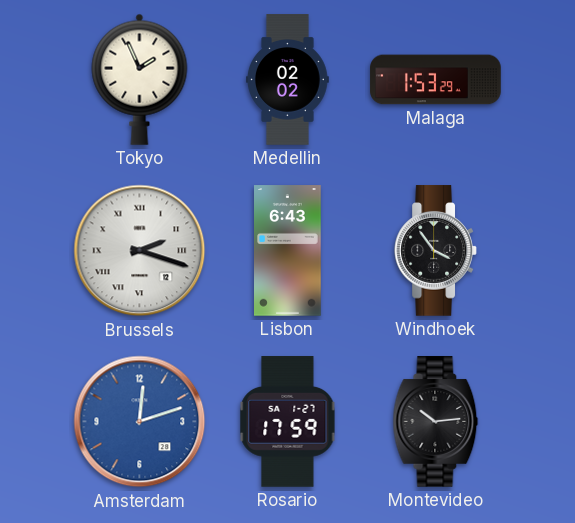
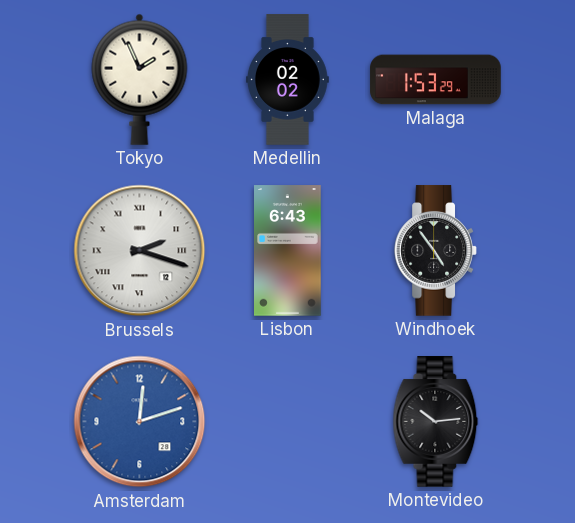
Windhoek: 3:54 -> 4:54
Rosario: 17:59 -> none
